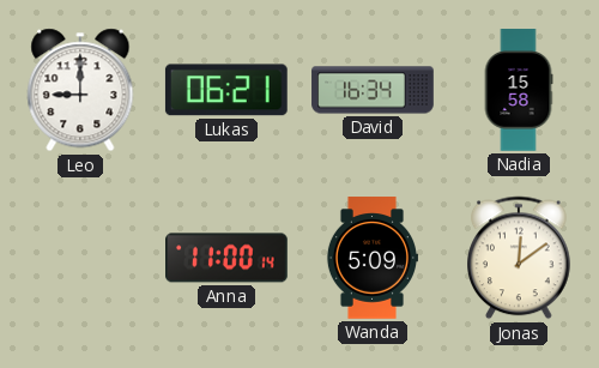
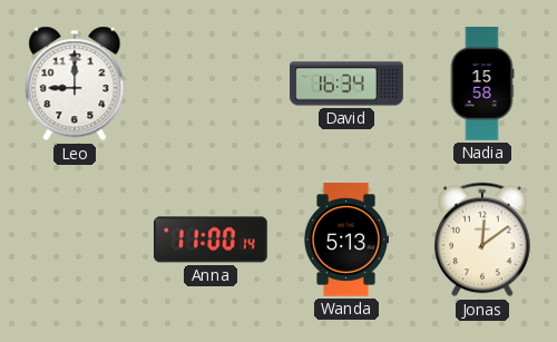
Lukas: 06:21 -> none
Wanda: 5:09 -> 5:13
